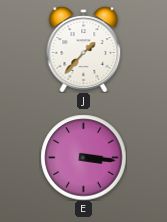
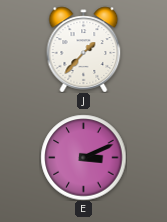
E: 3:16 -> 3:11
